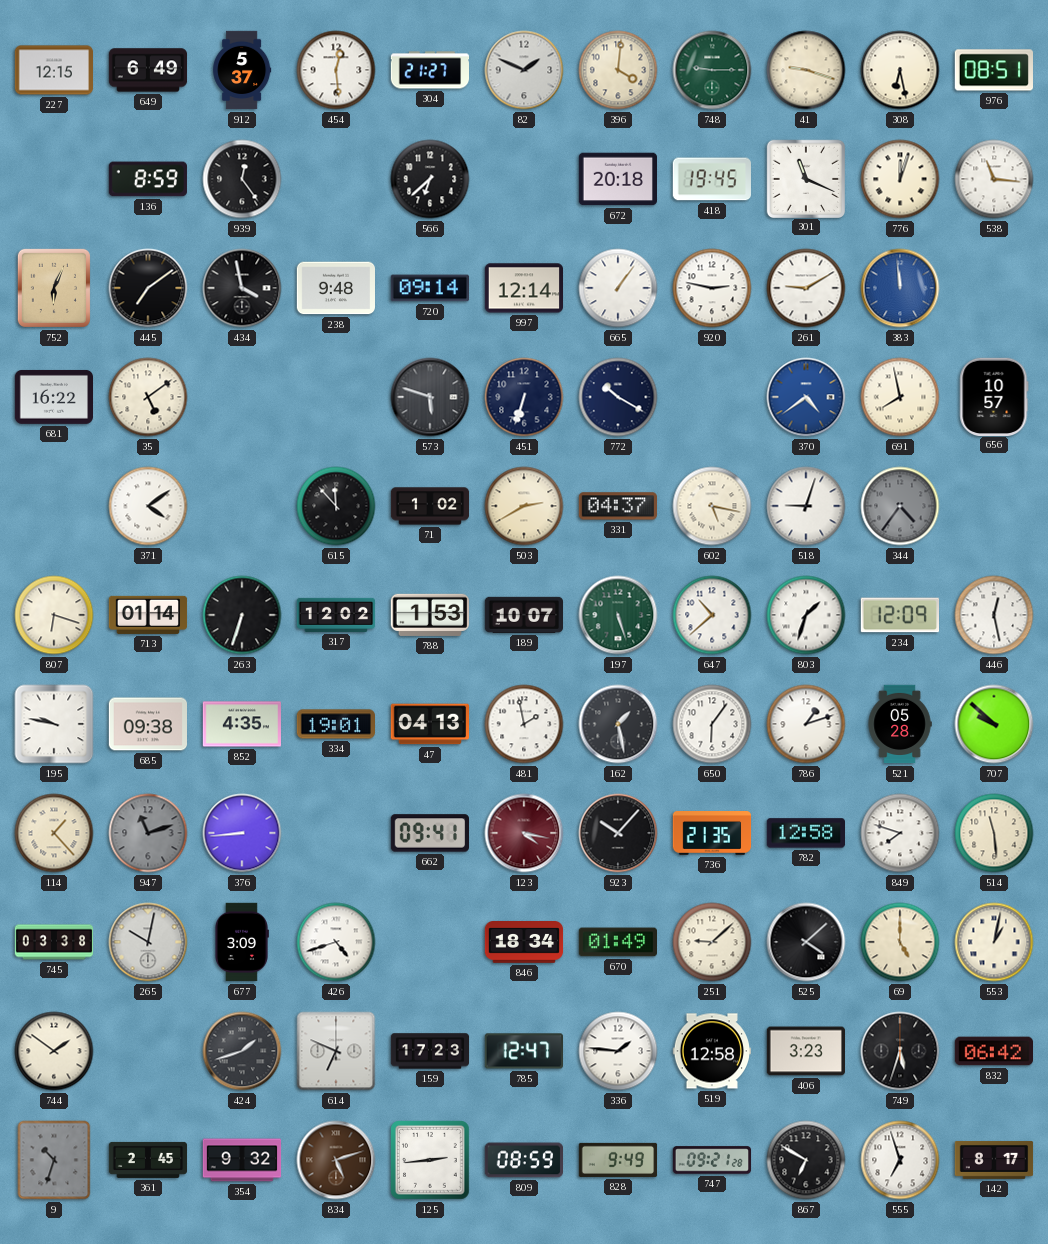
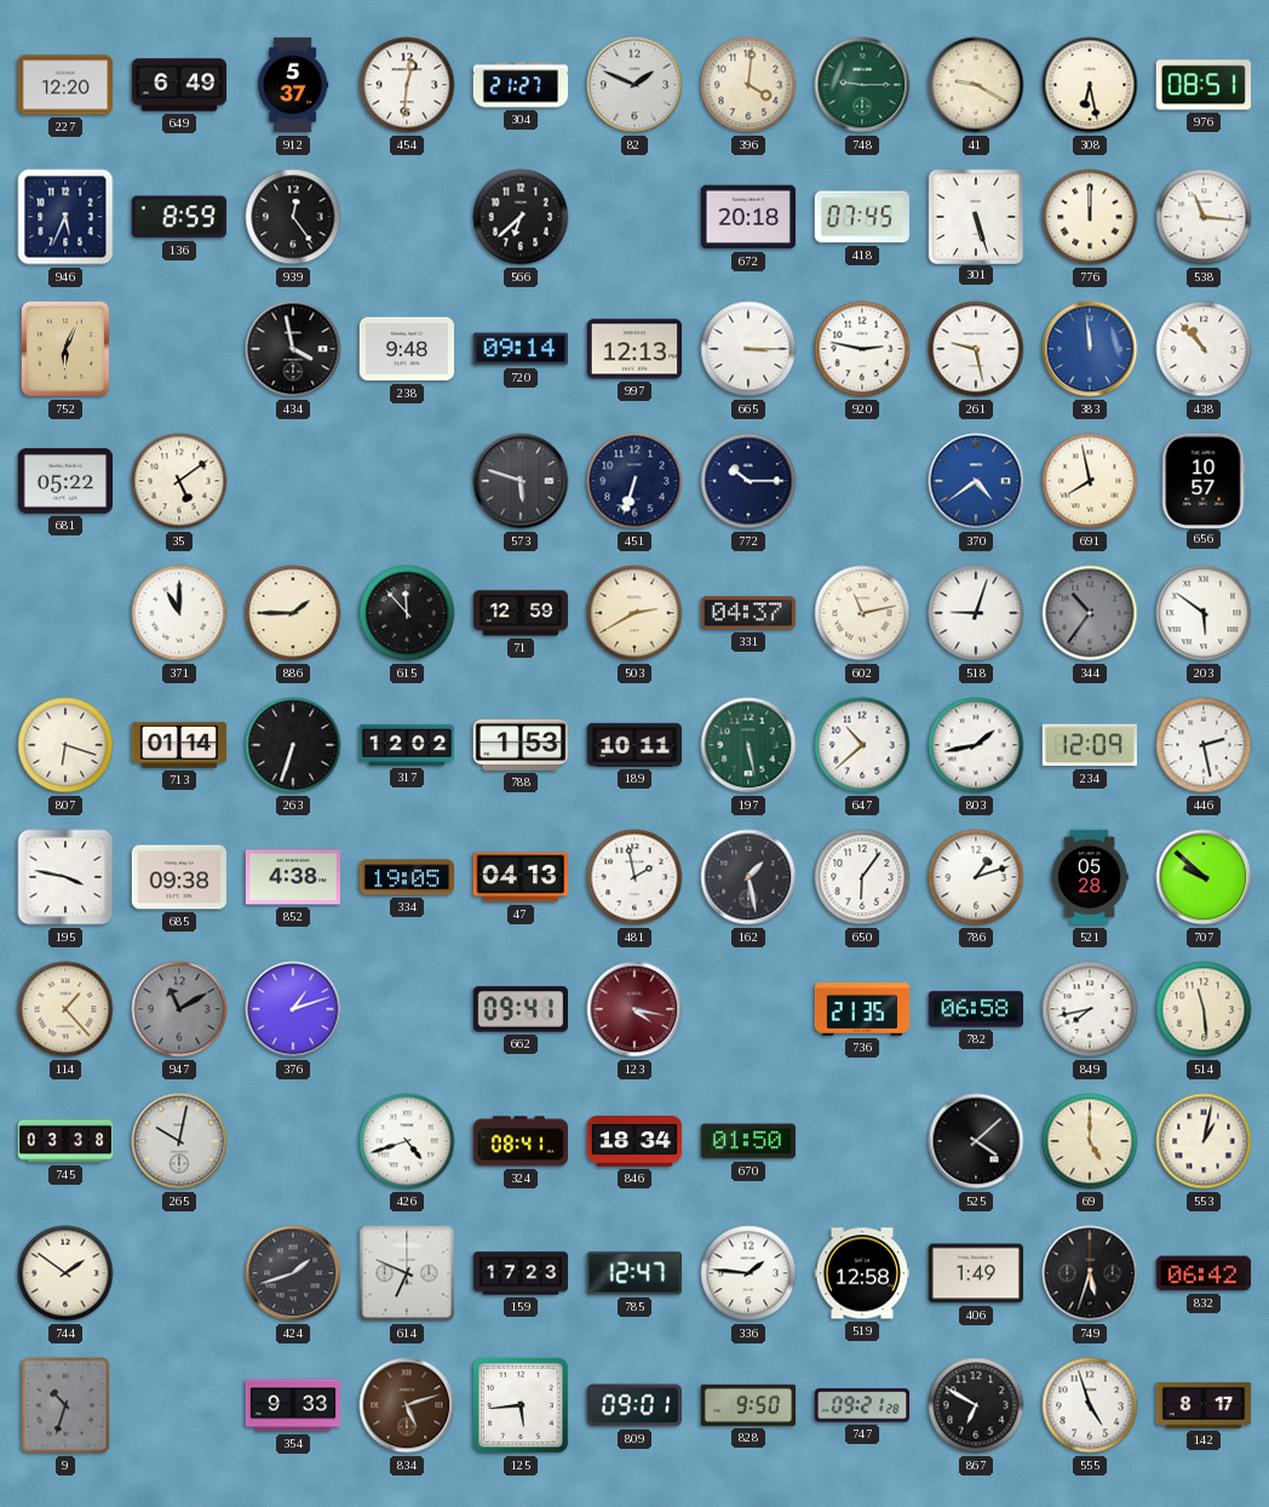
227: 12:15 -> 12:20
454: 12:29 -> 12:31
41: 9:18 -> 9:20
946: none -> 5:34
418: 19:45 -> 07:45
301: 11:19 -> 5:27
776: 12:03 -> 12:00
445: 7:09 -> none
997: 12:14 -> 12:13
665: 1:06 -> 3:15
261: 9:10 -> 9:28
438: none -> 10:53
681: 16:22 -> 05:22
772: 10:20 -> 10:15
371: 4:09 -> 11:00
886: none -> 1:45
71: 1:02 -> 12:59
602: 5:17 -> 11:13
344: 4:36 -> 10:36
203: none -> 5:51
189: 10:07 -> 10:11
197: 5:27 -> 5:28
803: 1:33 -> 1:43
446: 12:28 -> 2:28
195: 9:47 -> 3:47
852: 4:35 -> 4:38
334: 19:01 -> 19:05
947: 11:12 -> 11:10
376: 8:44 -> 1:12
923: 10:07 -> none
782: 12:58 -> 06:58
849: 7:48 -> 7:43
677: 3:09 -> none
324: none -> 08:41
670: 01:49 -> 01:50
251: 9:08 -> none
406: 3:23 -> 1:49
361: 2:45 -> none
354: 9:32 -> 9:33
125: 2:44 -> 5:44
809: 08:59 -> 09:01
828: 9:49 -> 9:50
555: 6:57 -> 4:57
